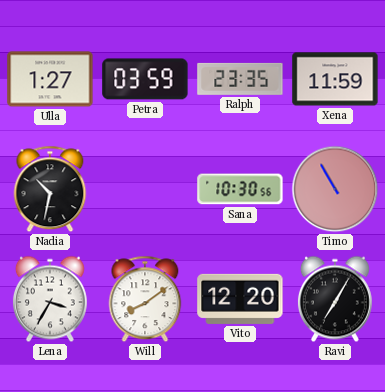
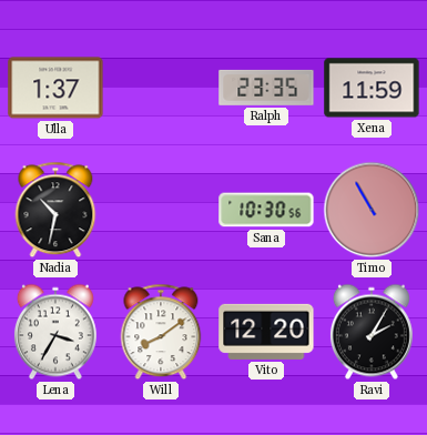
Ulla: 1:27 -> 1:37
Petra: 03:59 -> none
Ravi: 7:05 -> 2:05
